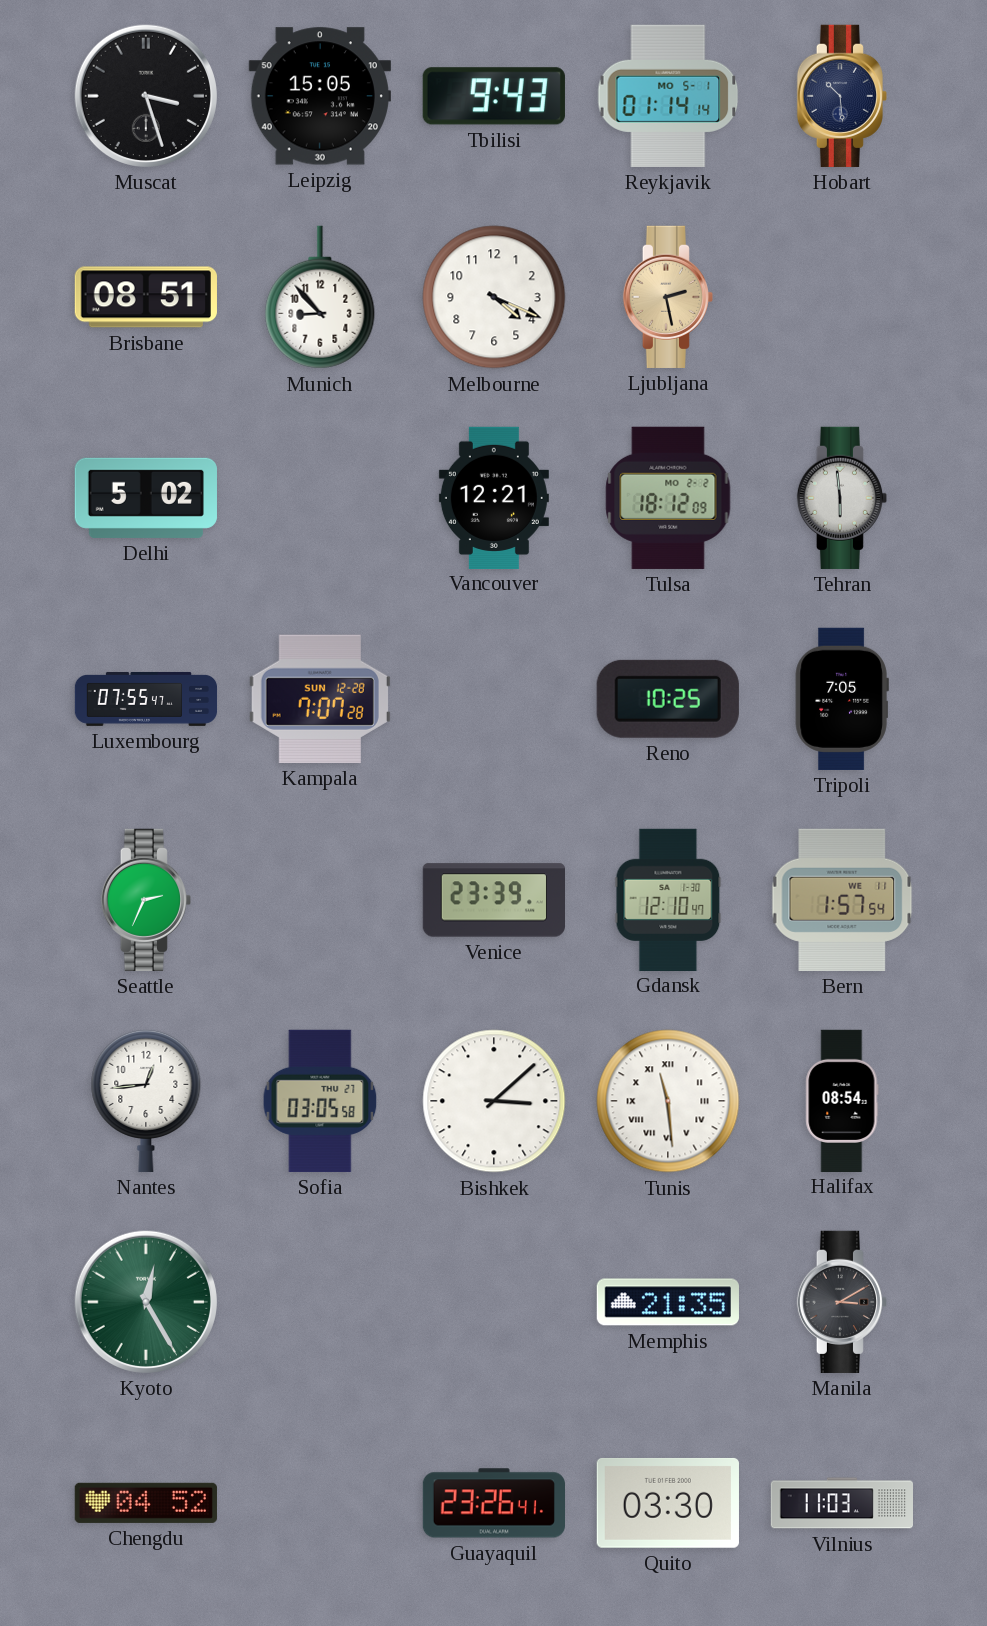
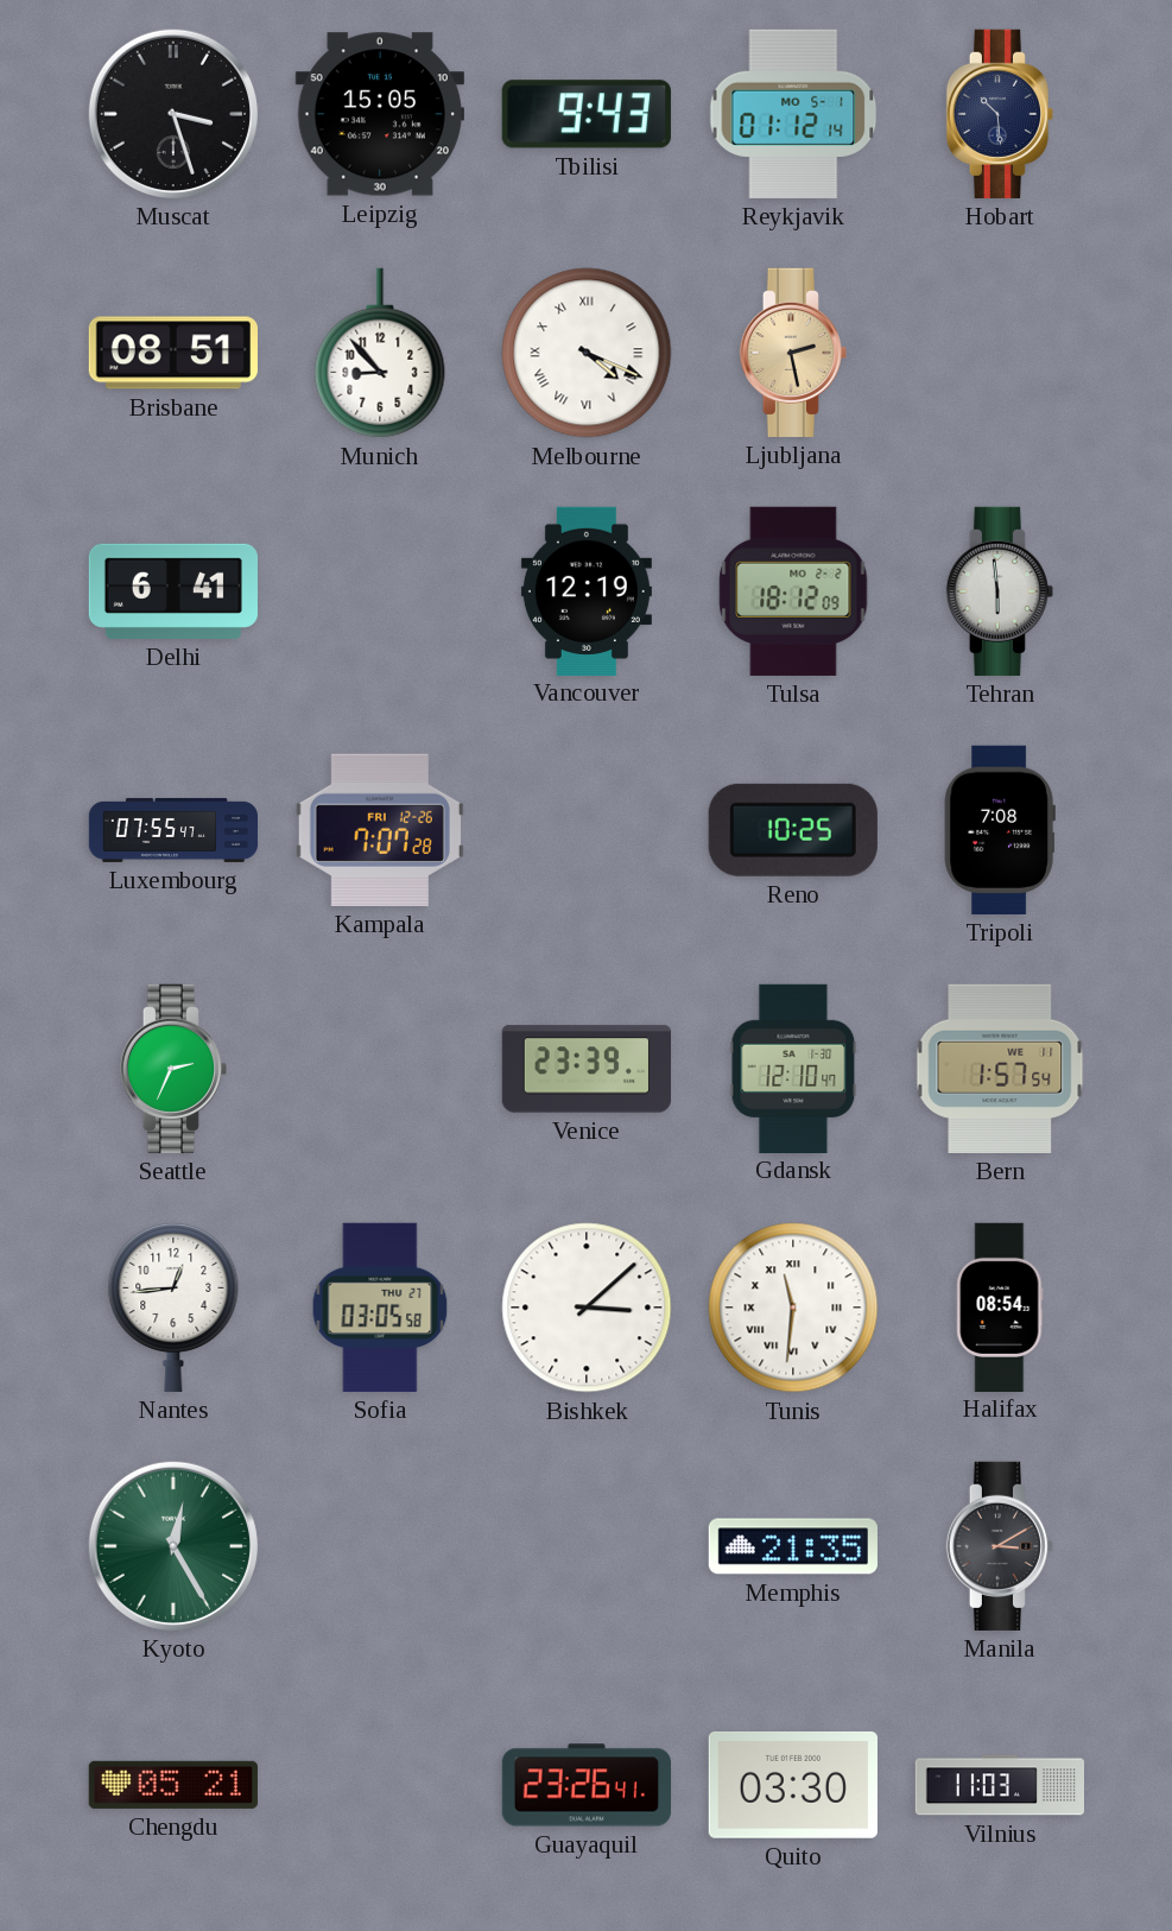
Reykjavik: 01:14 -> 01:12
Melbourne numerals: Arabic -> Roman
Delhi: 5:02 -> 6:41
Vancouver: 12:21 -> 12:19
Kampala date: SUN 12-28 -> FRI 12-26
Tripoli: 7:05 -> 7:08
Tunis: 11:29 -> 11:31
Chengdu: 04:52 -> 05:21
